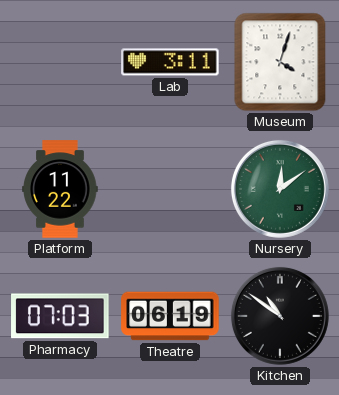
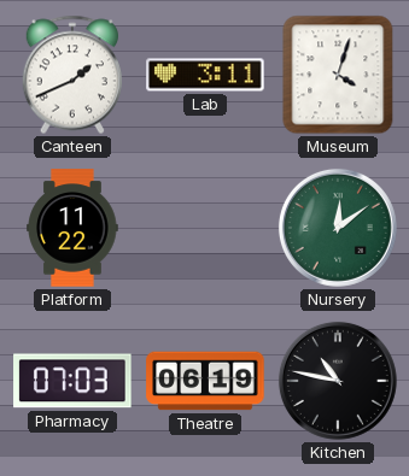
Canteen: none -> 1:41
Kitchen: 10:51 -> 10:47
